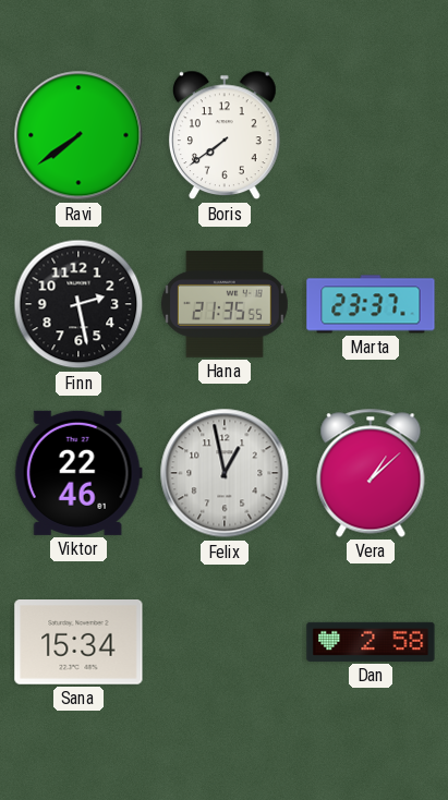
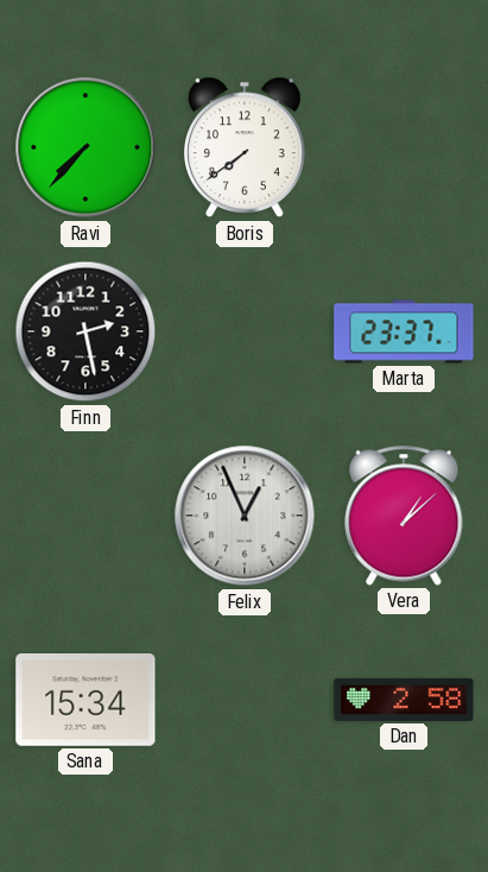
Ravi: 7:39 -> 7:37
Hana: 21:35 -> none
Viktor: 22:46 -> none
Felix: 12:58 -> 12:56
